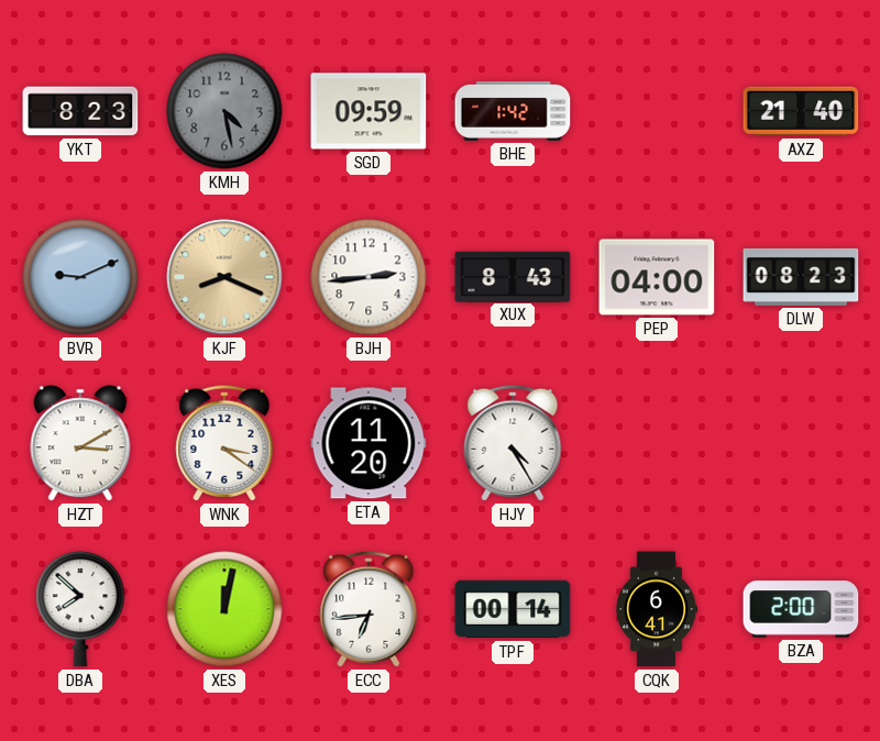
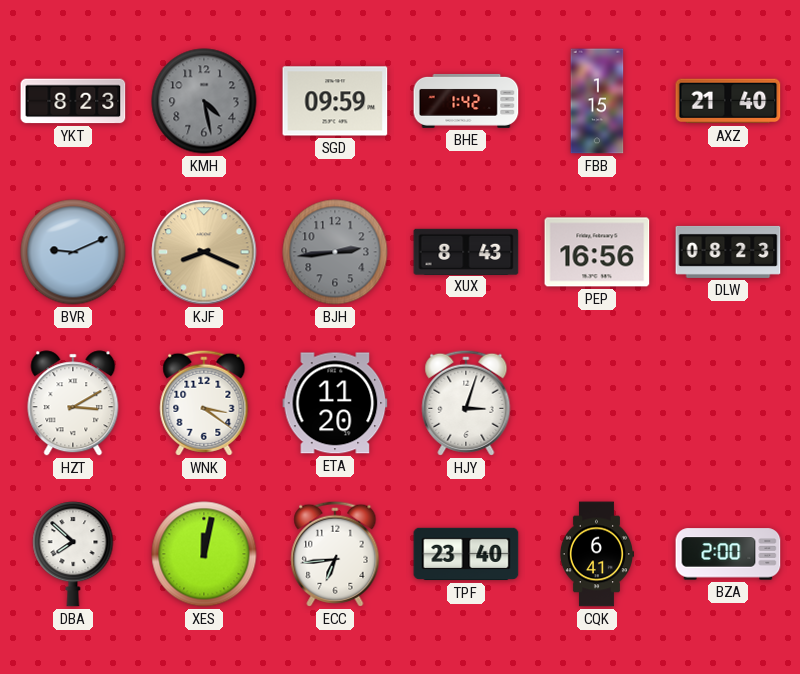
FBB: none -> 1:15
BJH dial: white -> grey
PEP: 04:00 -> 16:56
HJY: 4:25 -> 3:03
TPF: 00:14 -> 23:40
